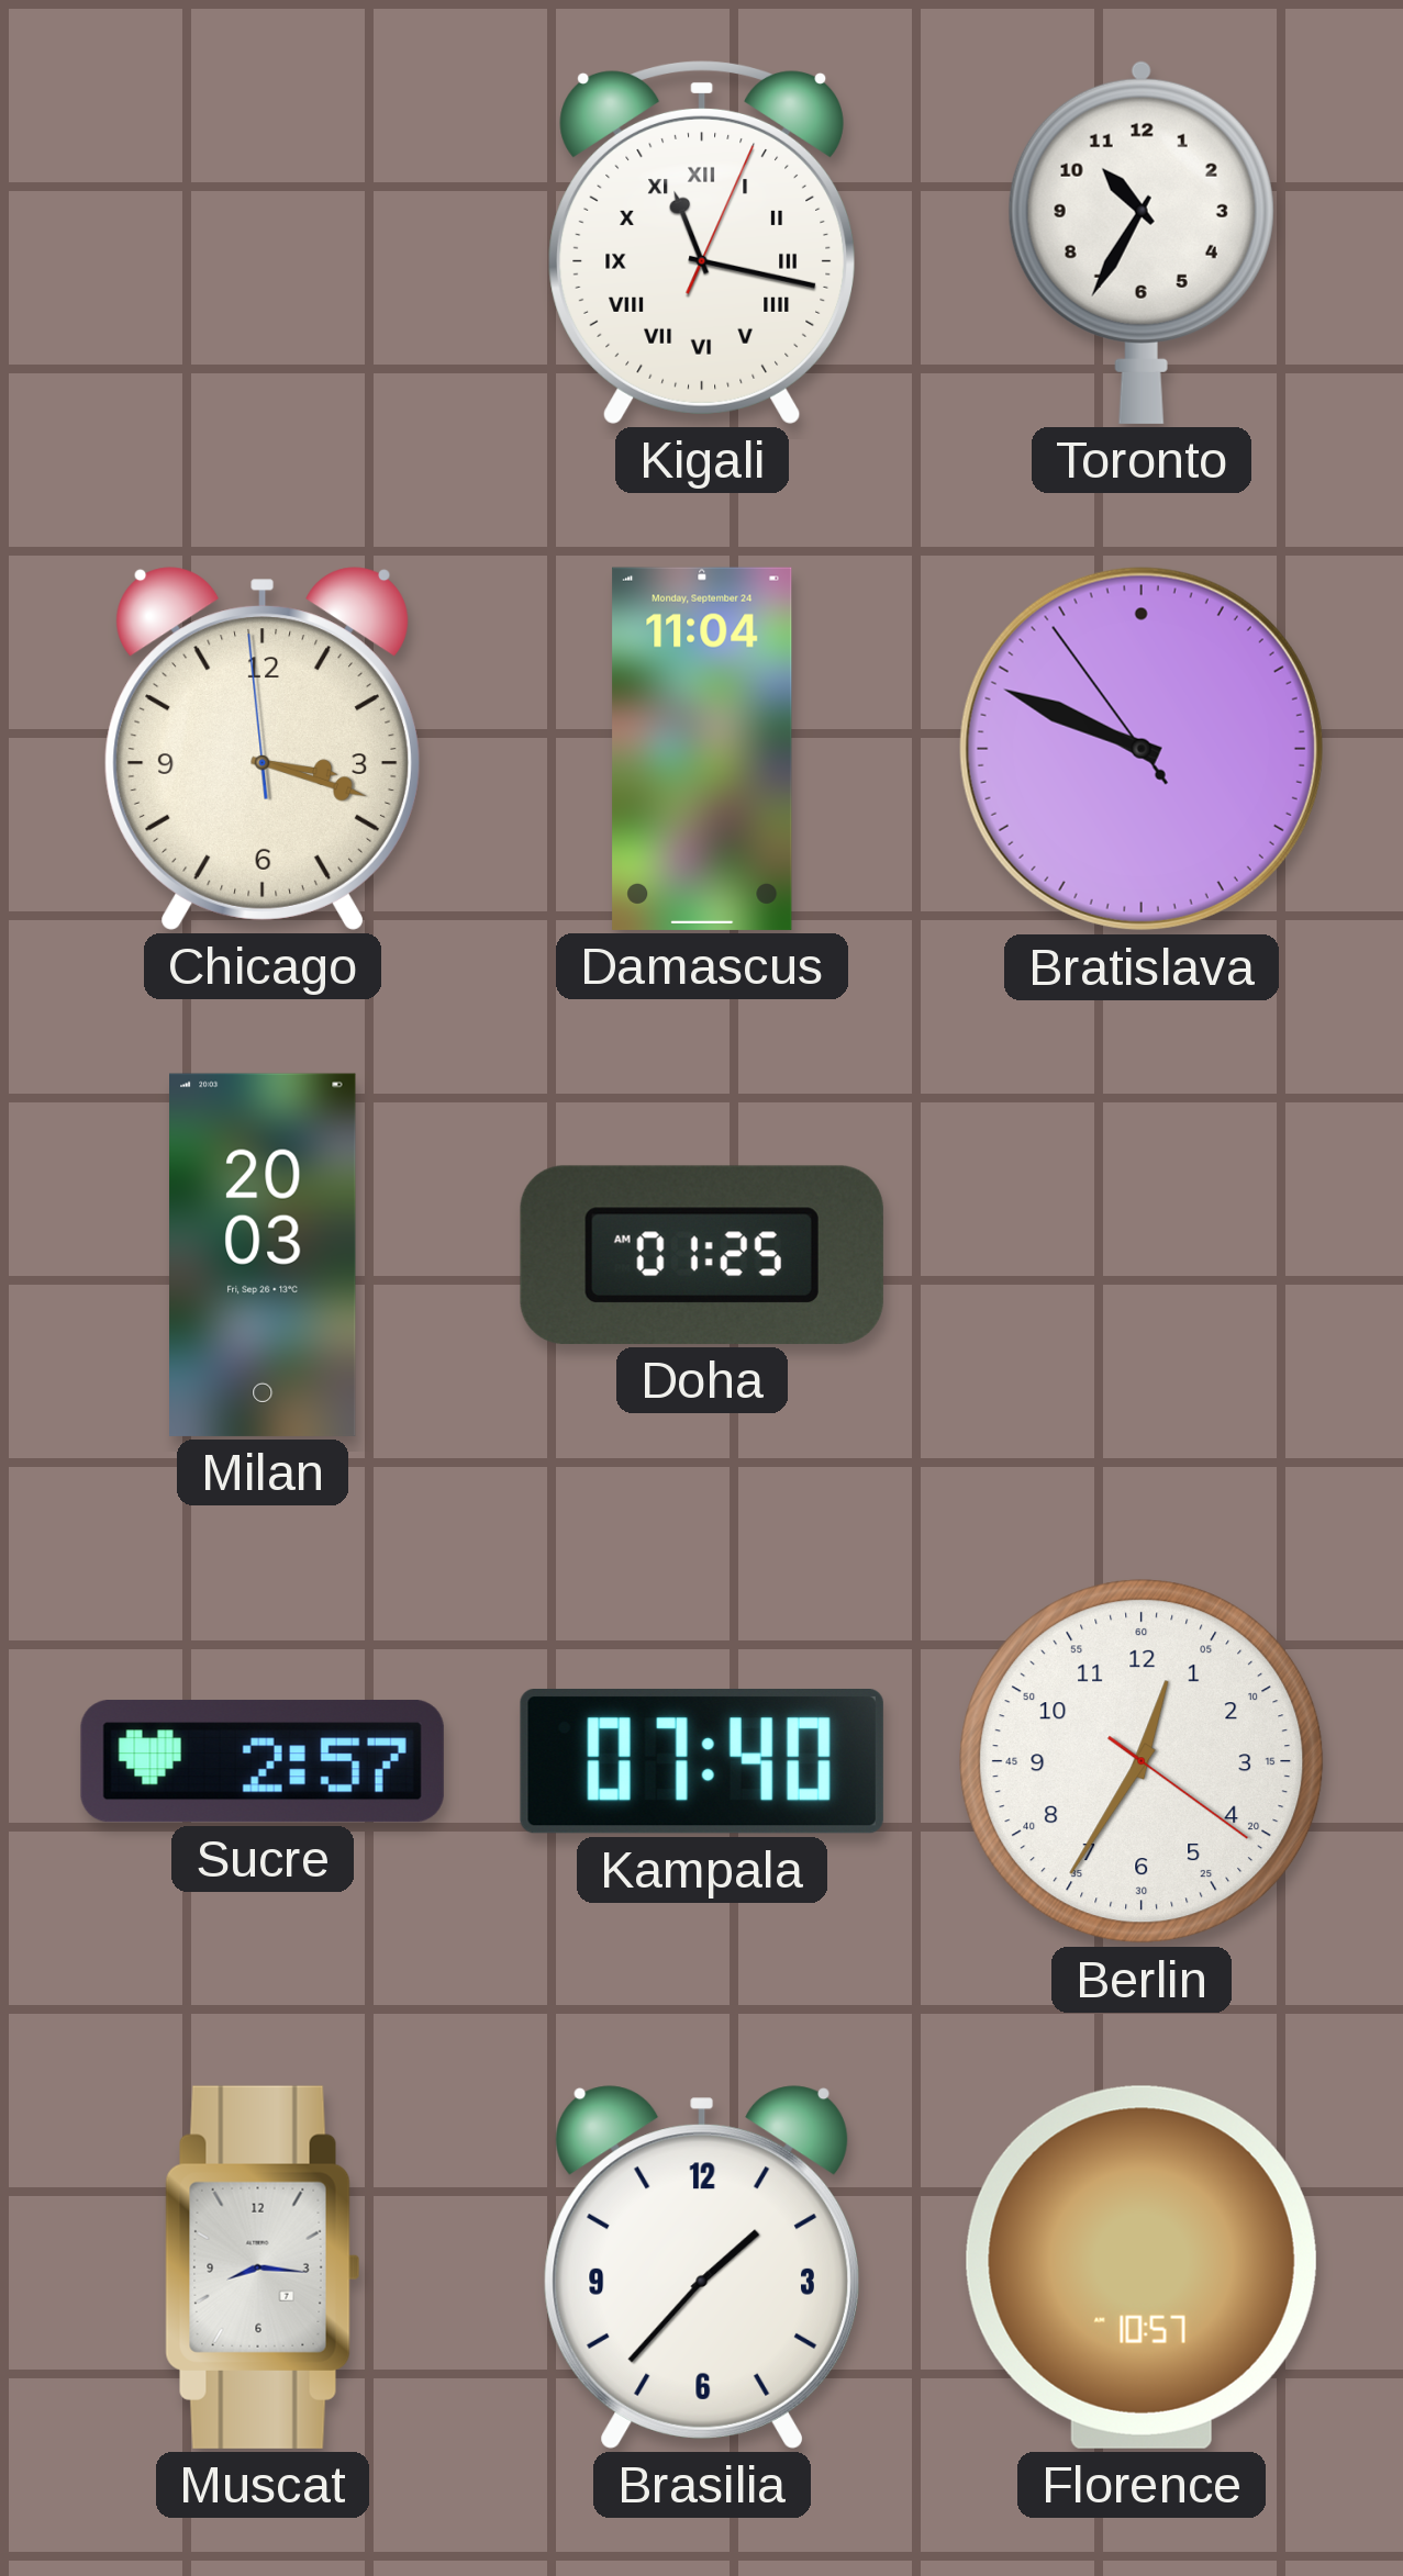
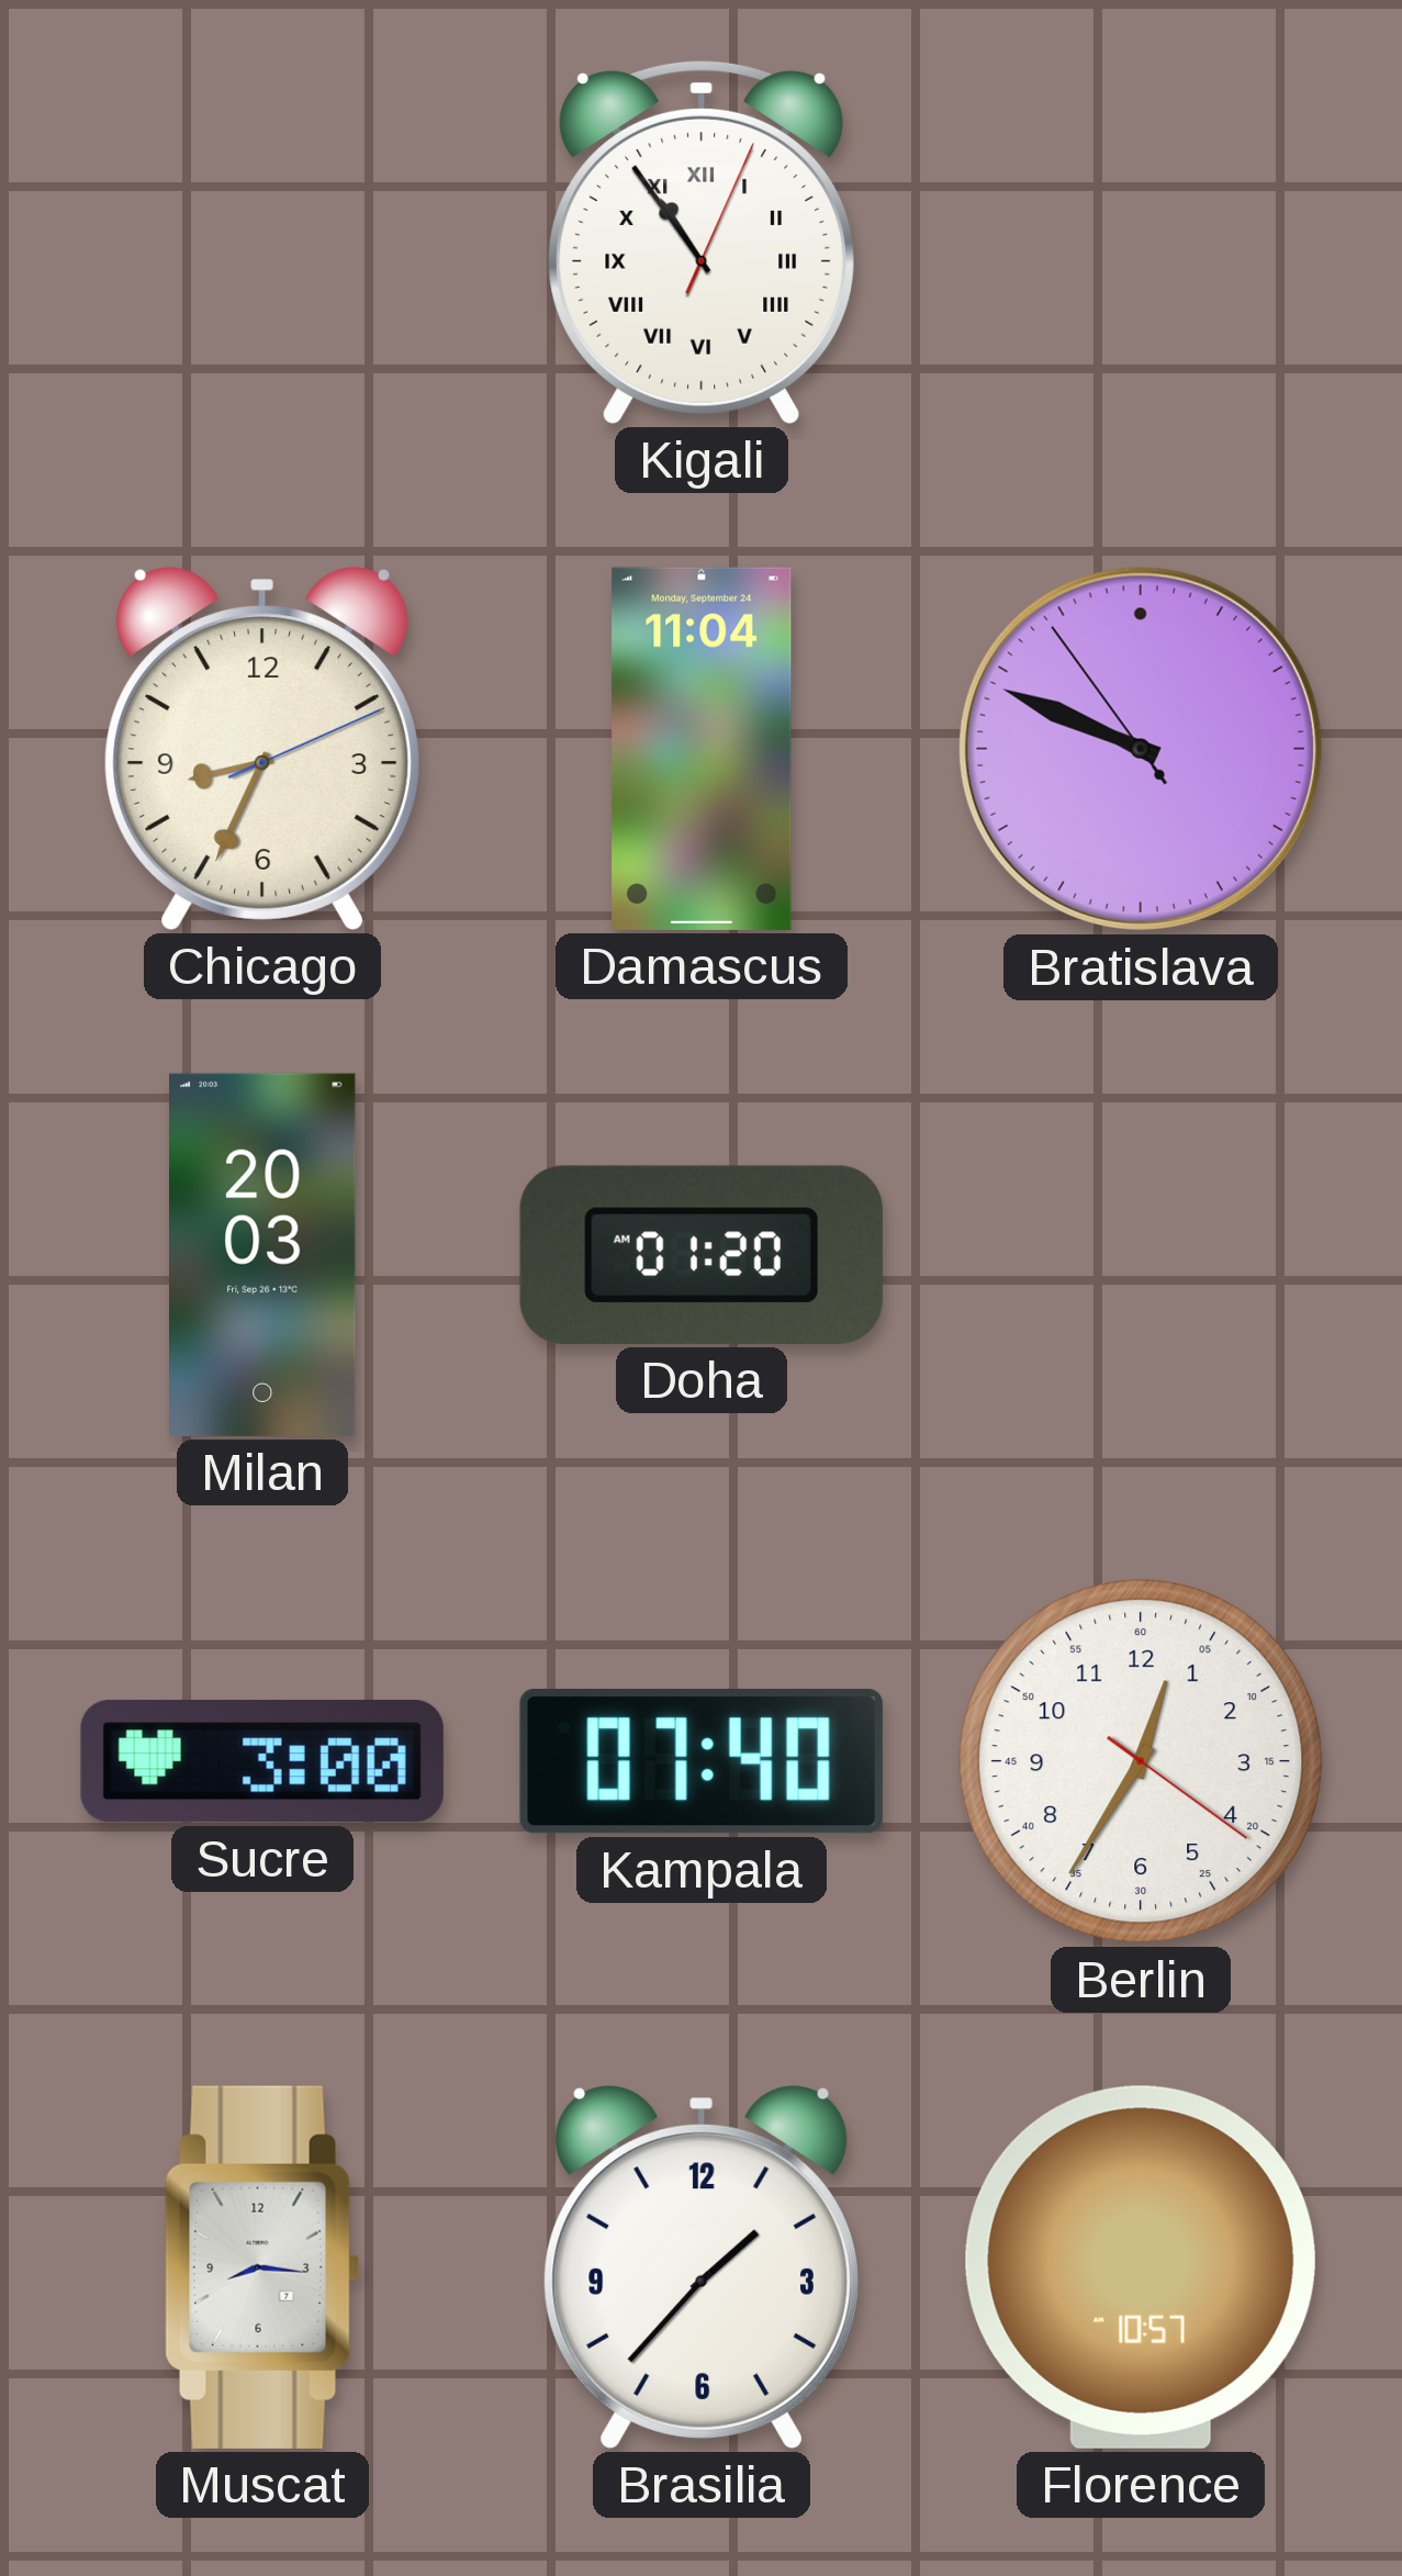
Kigali: 11:17 -> 10:54
Toronto: 10:35 -> none
Chicago: 3:17 -> 8:34
Doha: 01:25 -> 01:20
Sucre: 2:57 -> 3:00
